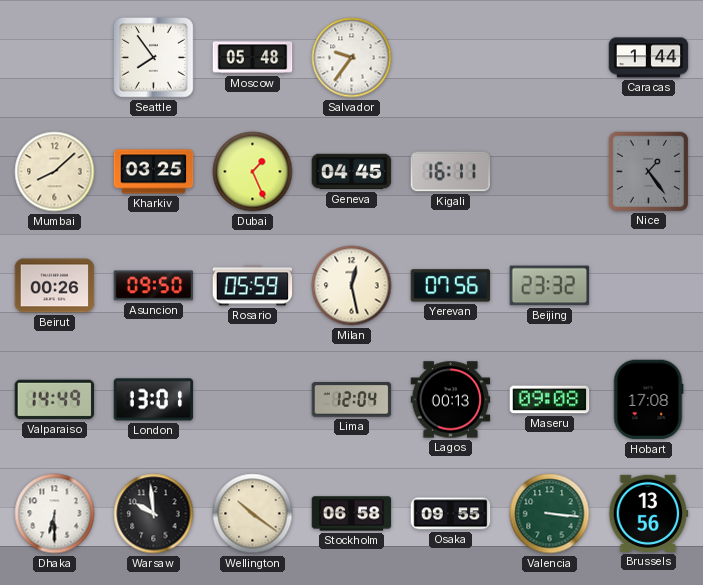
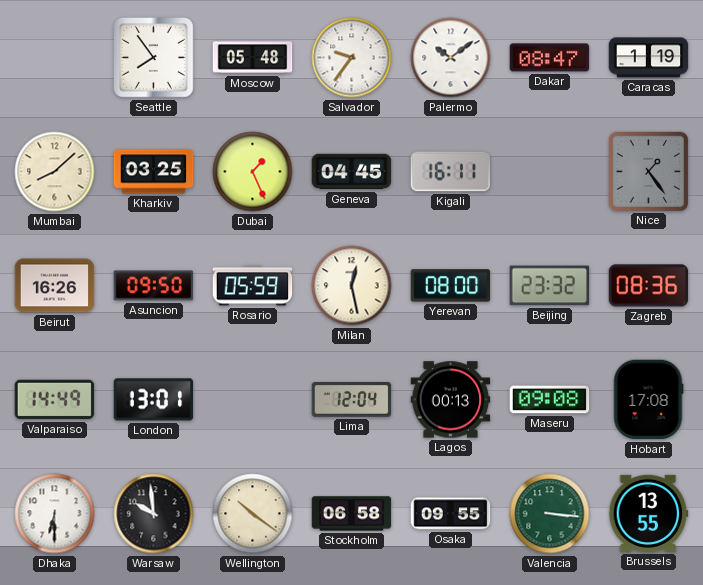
Palermo: none -> 10:09
Dakar: none -> 08:47
Caracas: 1:44 -> 1:19
Beirut: 00:26 -> 16:26
Yerevan: 07:56 -> 08:00
Zagreb: none -> 08:36
Brussels: 13:56 -> 13:55
